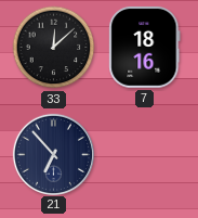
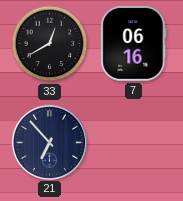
33: 12:08 -> 12:40
7: 18:16 -> 06:16
